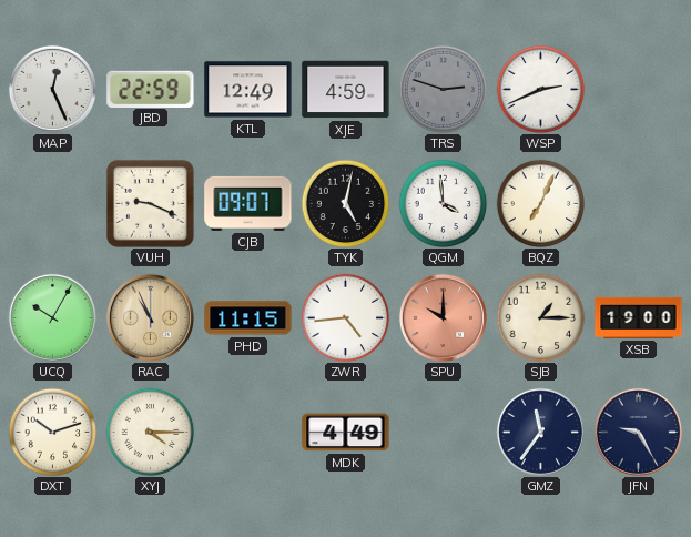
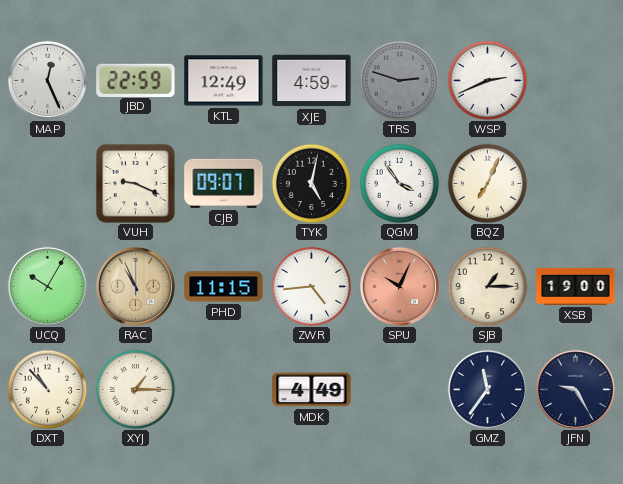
QGM: 3:59 -> 3:54
SPU: 10:00 -> 10:04
DXT: 10:12 -> 10:53
XYJ: 4:15 -> 1:15
